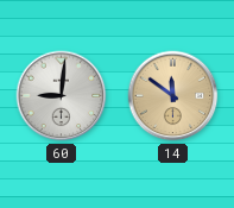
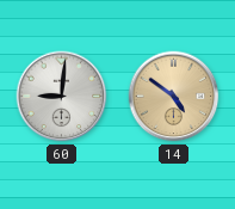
14: 11:51 -> 4:51
